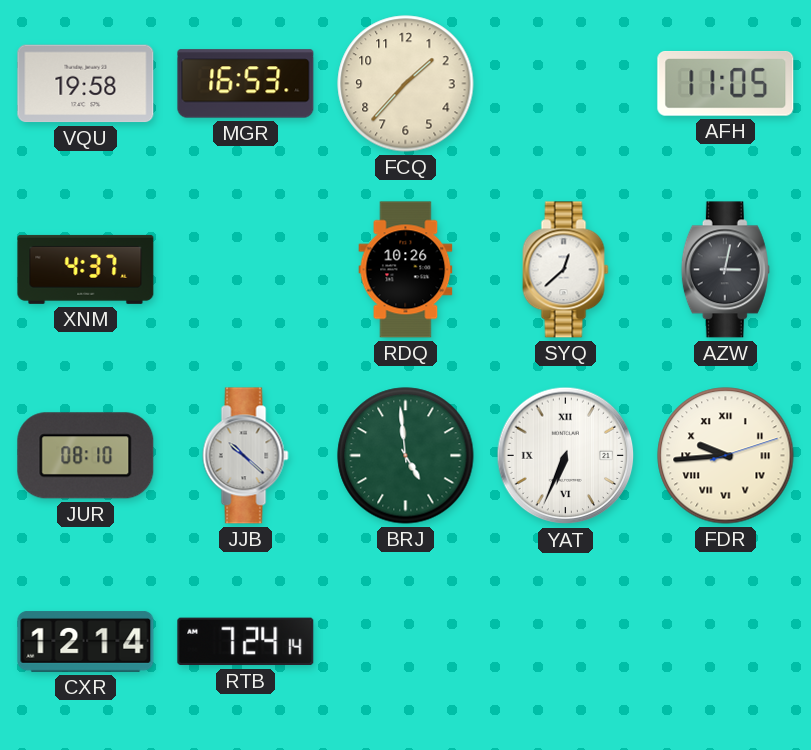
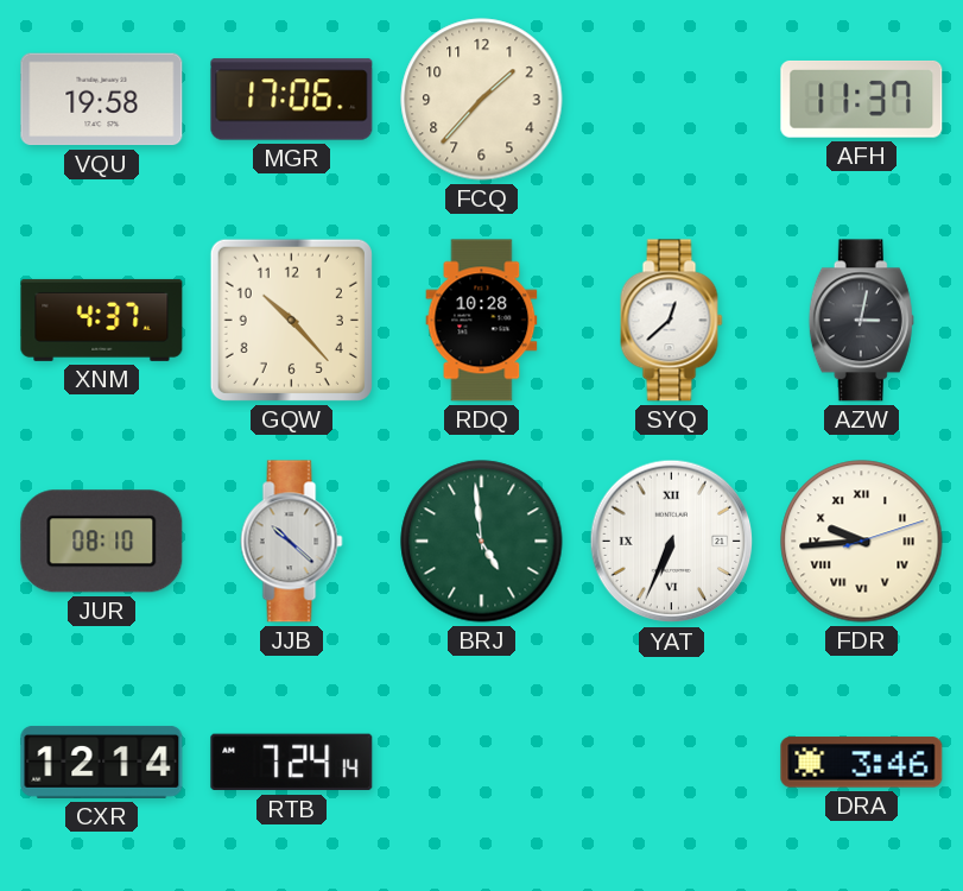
MGR: 16:53 -> 17:06
AFH: 11:05 -> 11:37
GQW: none -> 10:23
RDQ: 10:26 -> 10:28
DRA: none -> 3:46
